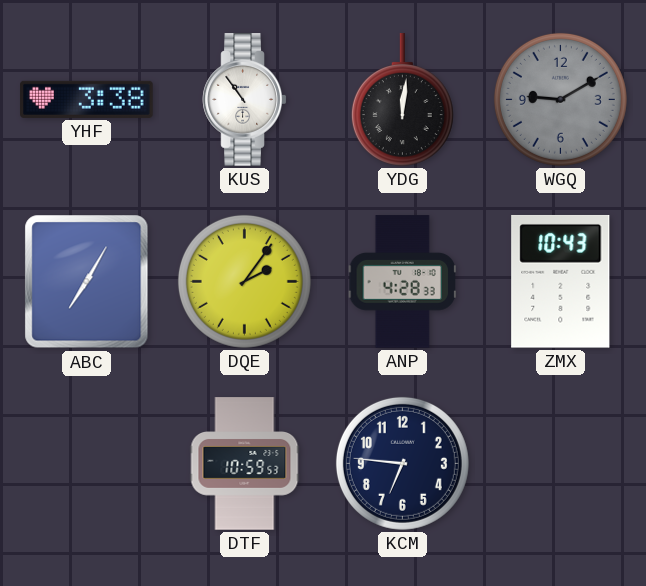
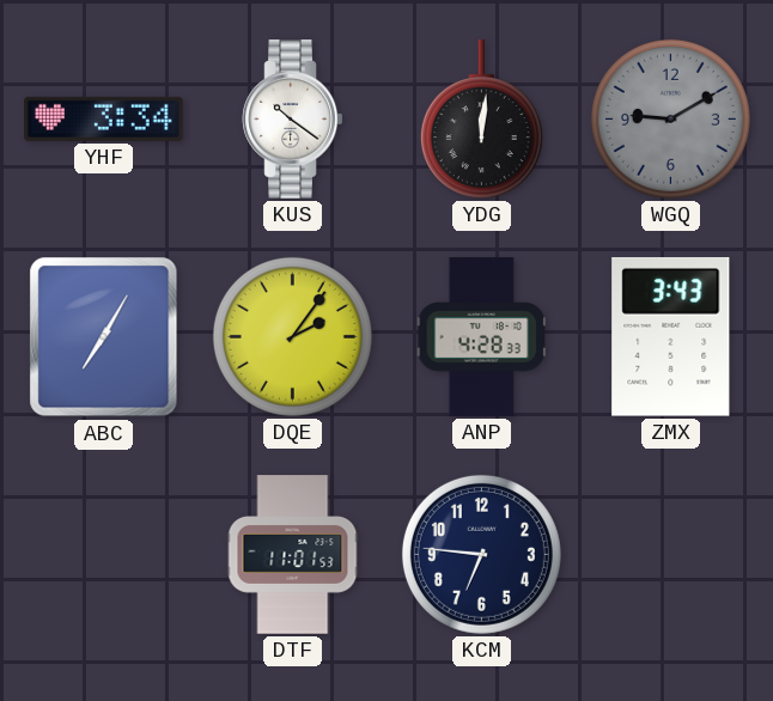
YHF: 3:38 -> 3:34
KUS: 10:54 -> 10:21
ZMX: 10:43 -> 3:43
DTF: 10:59 -> 11:01
